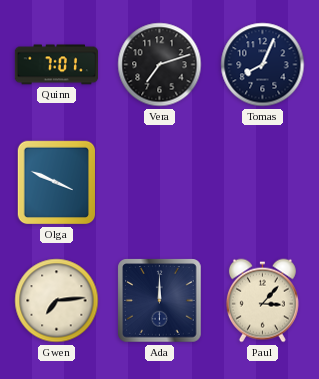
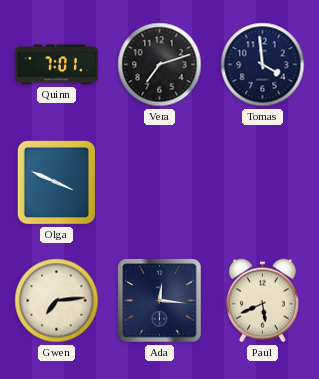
Tomas: 8:04 -> 3:59
Ada: 12:00 -> 12:16
Paul: 3:07 -> 5:41
